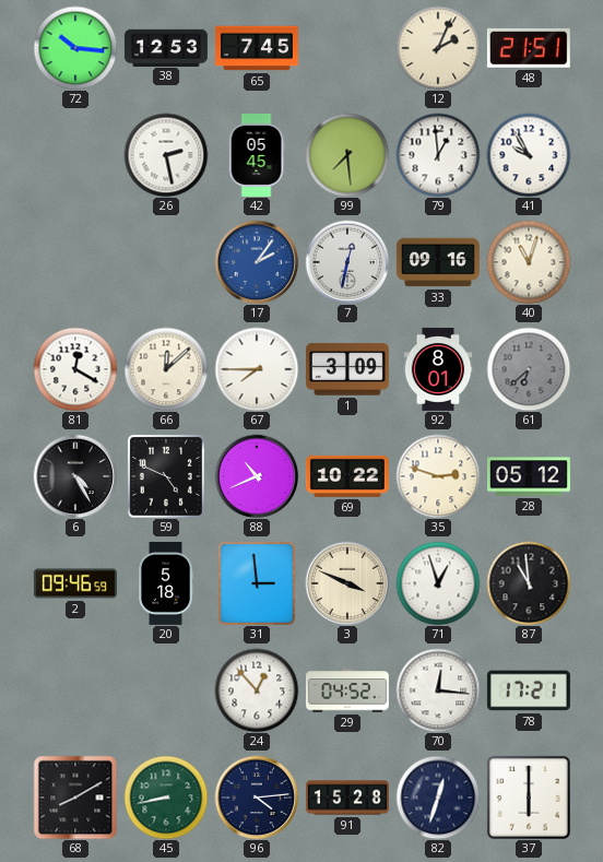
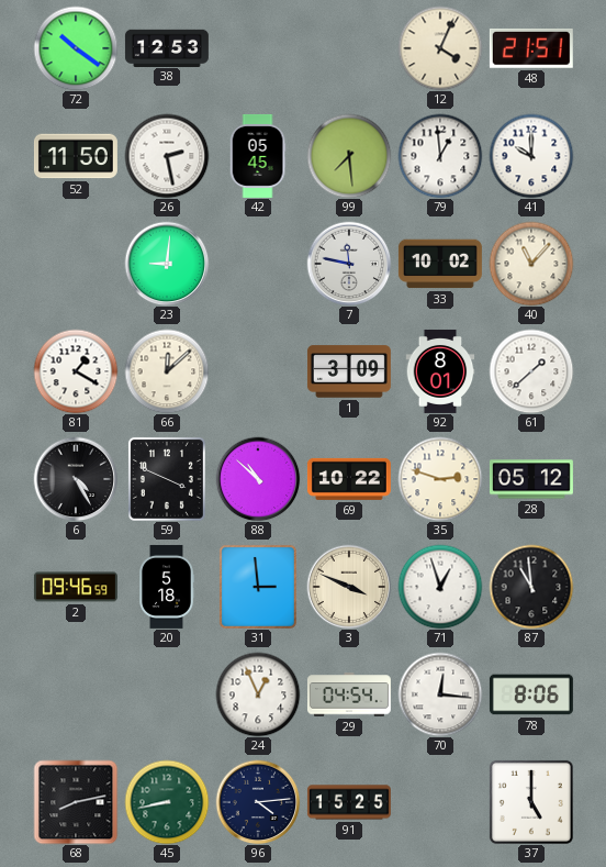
72: 10:16 -> 10:21
65: 7:45 -> none
12: 2:04 -> 4:04
52: none -> 11:50
41: 9:55 -> 10:00
23: none -> 9:01
17: 2:06 -> none
7: 12:32 -> 11:47
33: 09:16 -> 10:02
40: 11:03 -> 11:07
81: 12:20 -> 1:20
67: 7:45 -> none
61: 6:38 -> 1:38
61 dial: grey -> white
59: 4:49 -> 3:49
88: 10:41 -> 10:52
24: 12:53 -> 12:56
29: 04:52 -> 04:54
78: 17:21 -> 8:06
68: 8:10 -> 8:13
91: 15:28 -> 15:25
82: 12:33 -> none
37: 6:00 -> 5:00
